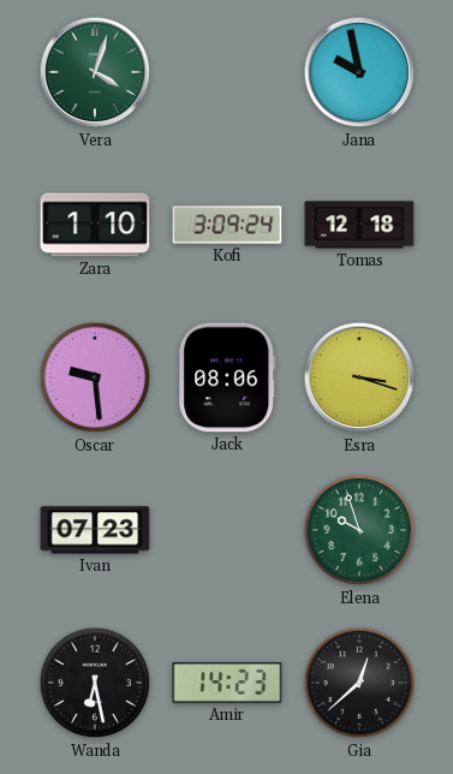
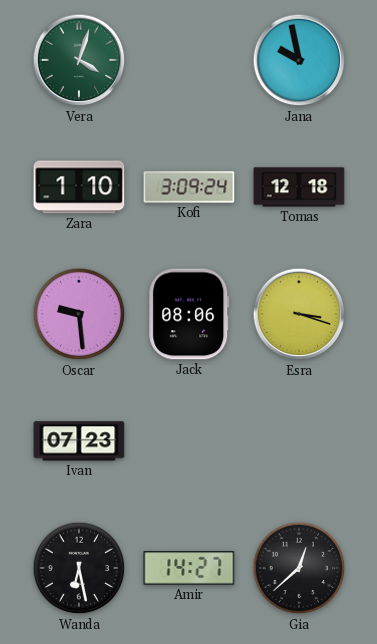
Elena: 9:57 -> none
Amir: 14:23 -> 14:27
